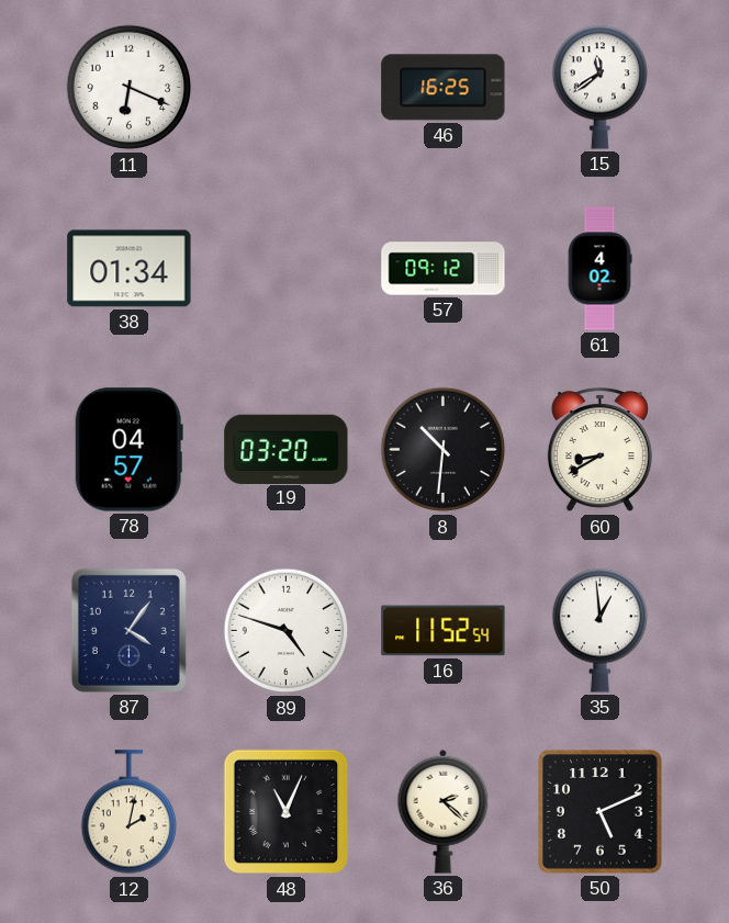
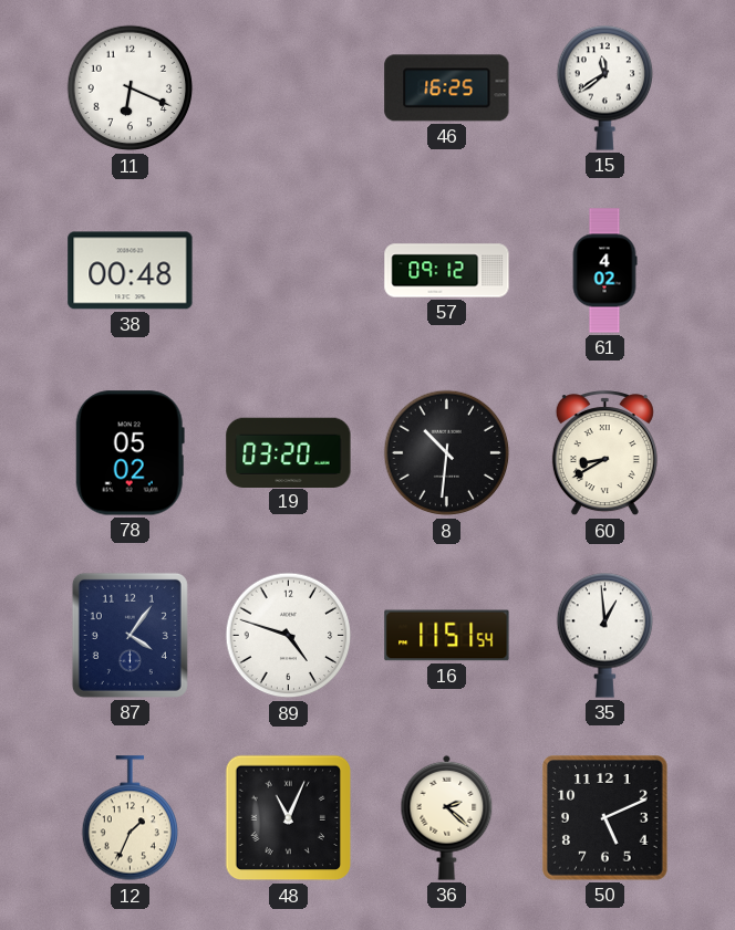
38: 01:34 -> 00:48
78: 04:57 -> 05:02
16: 11:52 -> 11:51
12: 2:02 -> 1:34
